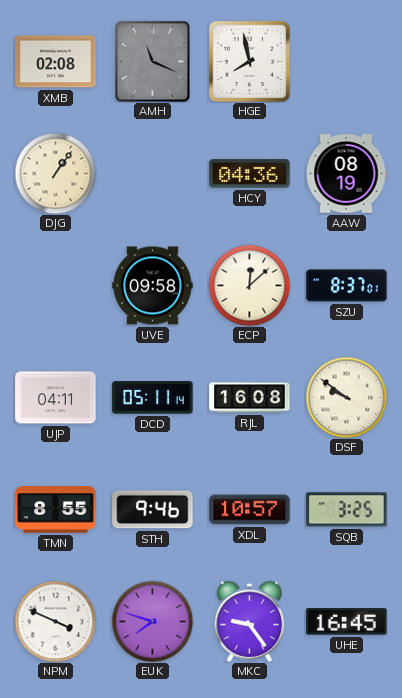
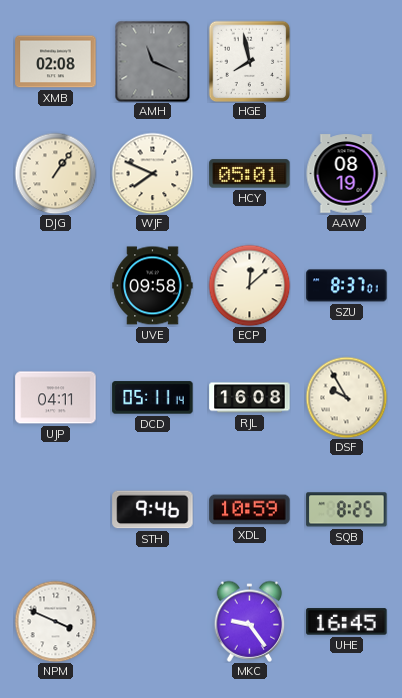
WJF: none -> 7:49
HCY: 04:36 -> 05:01
DSF: 9:51 -> 9:55
TMN: 8:55 -> none
XDL: 10:57 -> 10:59
SQB: 3:25 -> 8:25
EUK: 7:48 -> none
